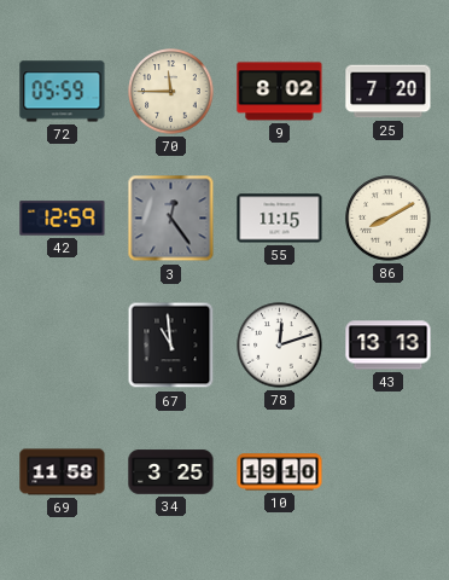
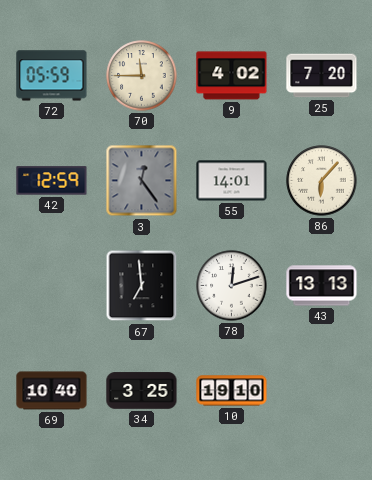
9: 8:02 -> 4:02
55: 11:15 -> 14:01
86: 8:10 -> 6:07
67: 10:59 -> 6:59
69: 11:58 -> 10:40
